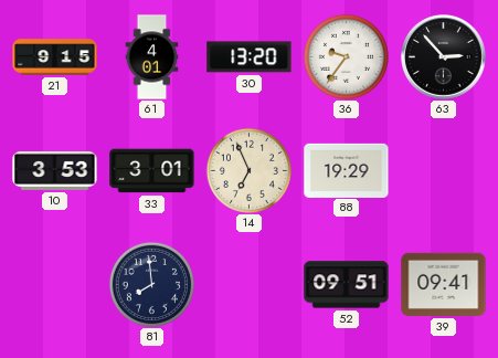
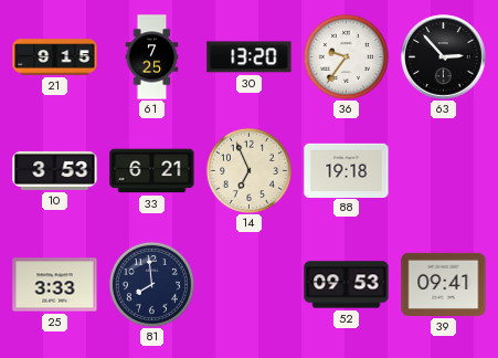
61: 4:01 -> 7:25
33: 3:01 -> 6:21
88: 19:29 -> 19:18
25: none -> 3:33
52: 09:51 -> 09:53
